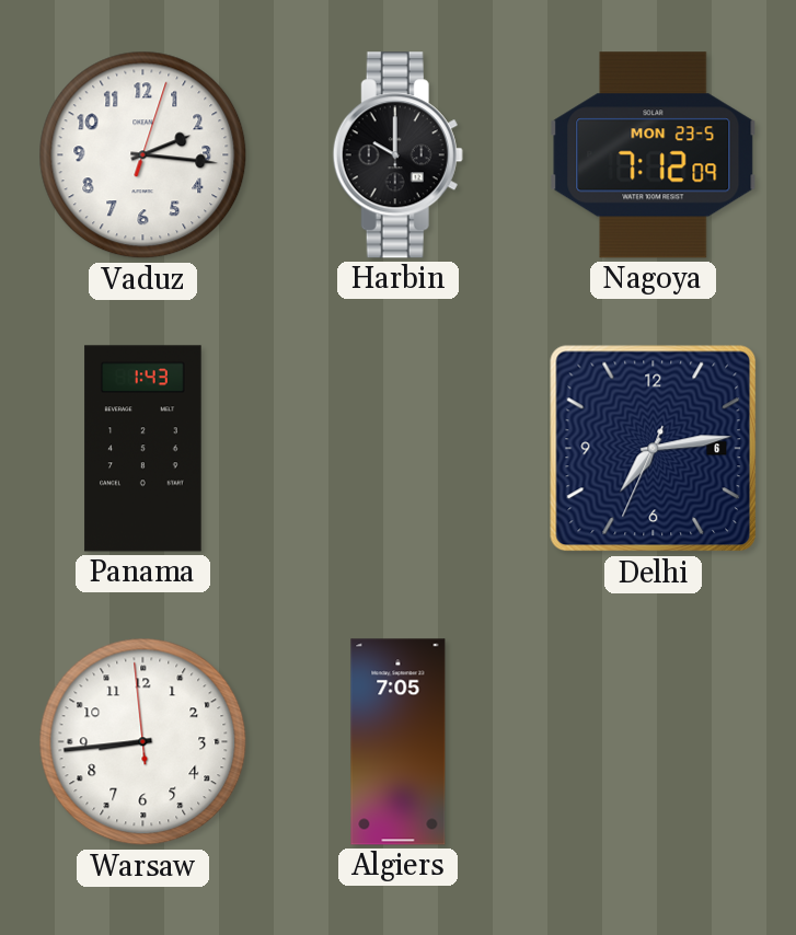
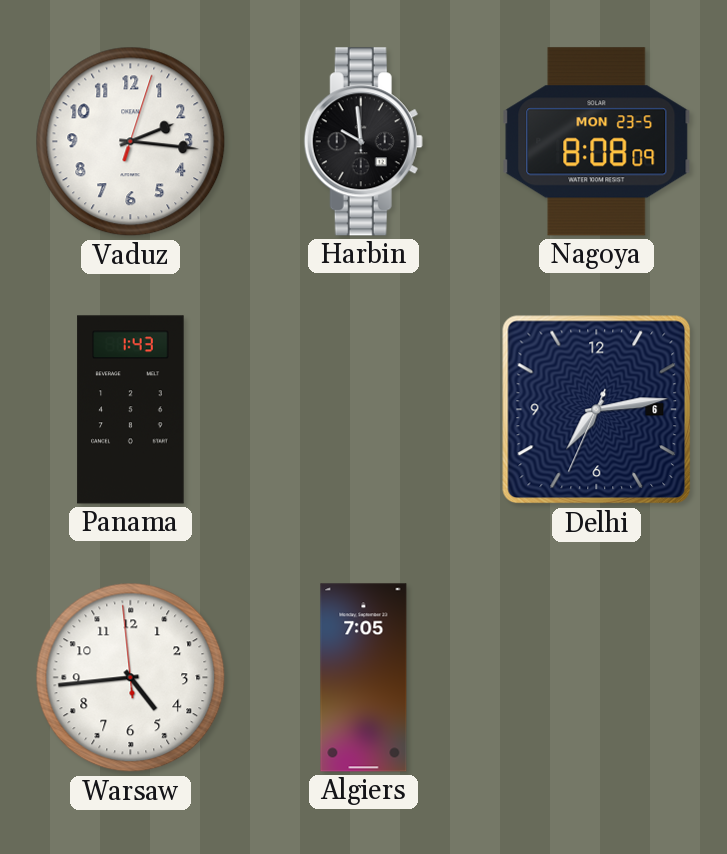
Harbin: 10:00 -> 9:59
Nagoya: 7:12 -> 8:08
Warsaw: 8:43 -> 4:43
